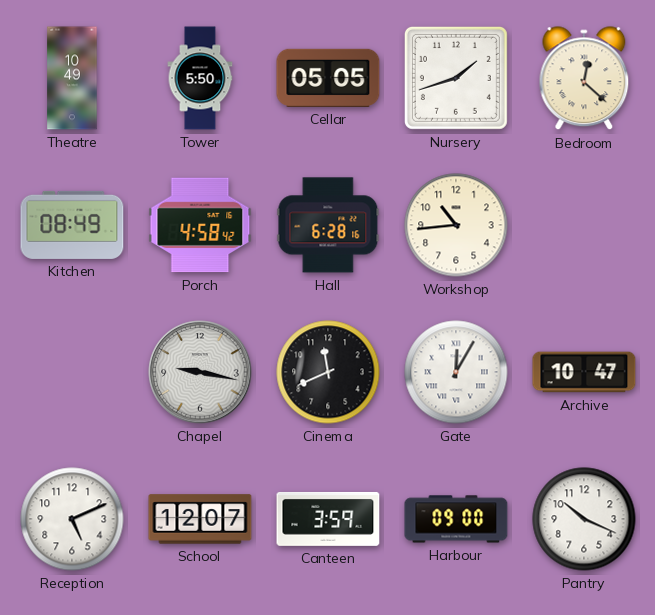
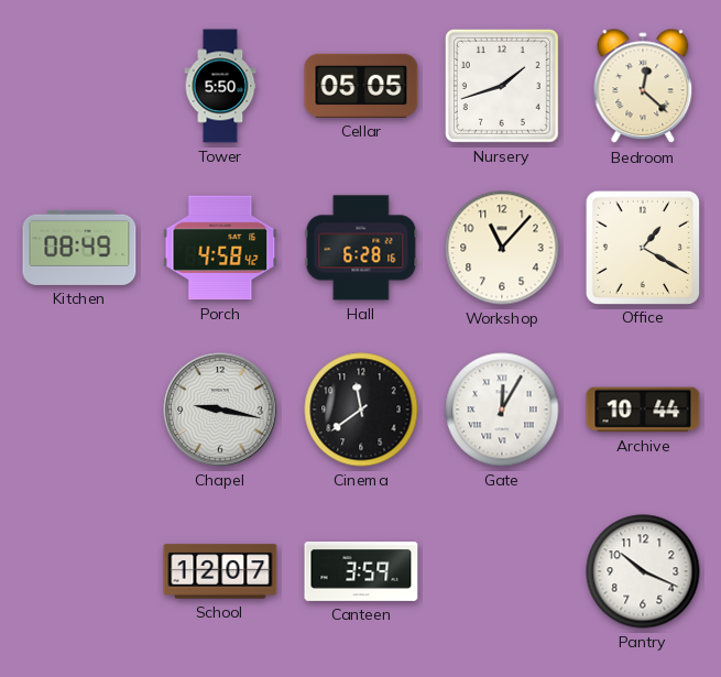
Theatre: 10:49 -> none
Workshop: 10:44 -> 11:07
Office: none -> 1:20
Cinema: 11:41 -> 11:39
Archive: 10:47 -> 10:44
Reception: 5:11 -> none
Harbour: 09:00 -> none
